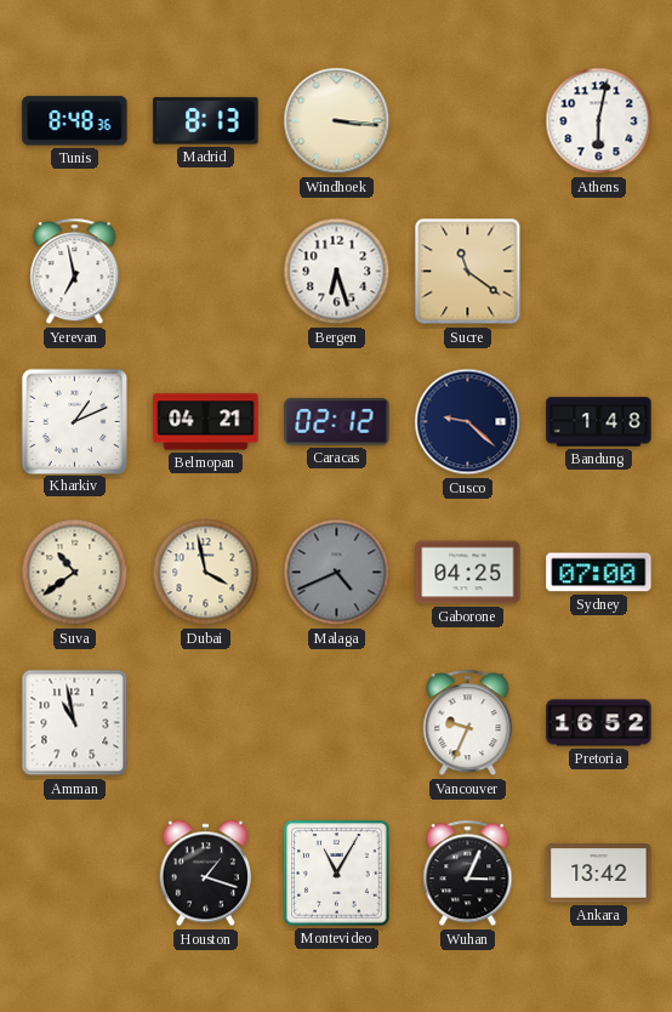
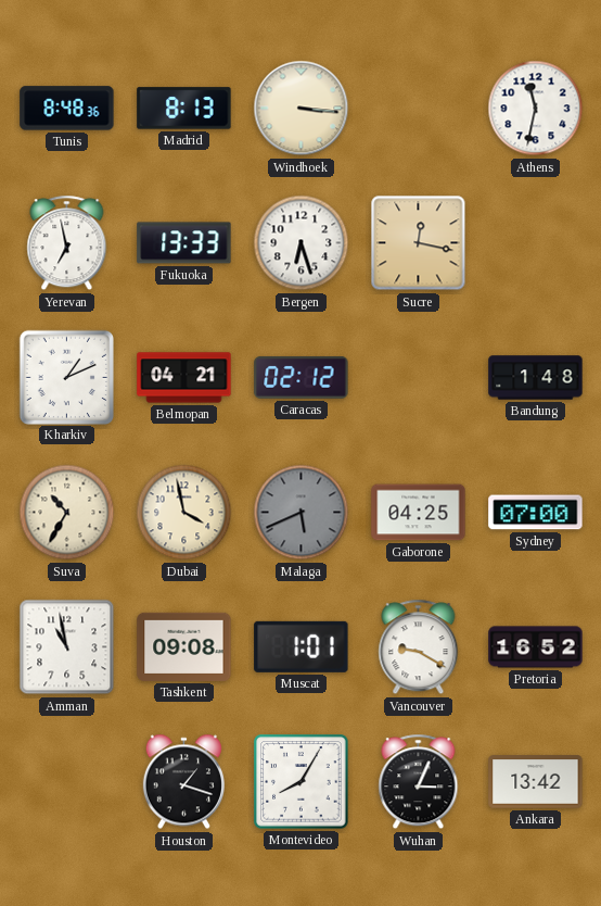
Athens: 6:02 -> 11:32
Fukuoka: none -> 13:33
Sucre: 11:21 -> 12:17
Cusco: 9:22 -> none
Suva: 10:39 -> 10:35
Malaga: 4:41 -> 5:41
Tashkent: none -> 09:08
Muscat: none -> 1:01
Vancouver: 9:34 -> 9:20
Montevideo: 11:05 -> 8:05
